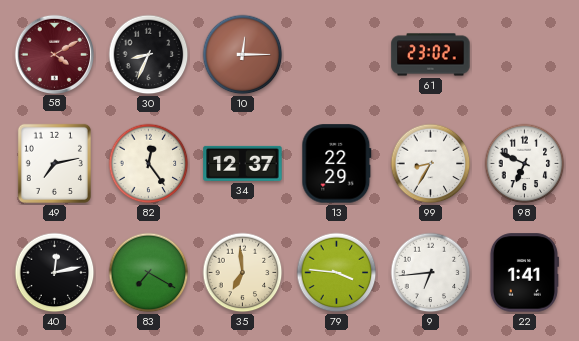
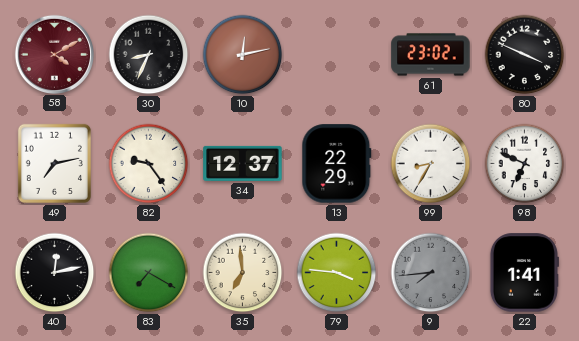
10: 12:15 -> 12:13
80: none -> 3:49
82: 12:24 -> 9:24
9: 6:44 -> 7:44
9 dial: white -> grey
